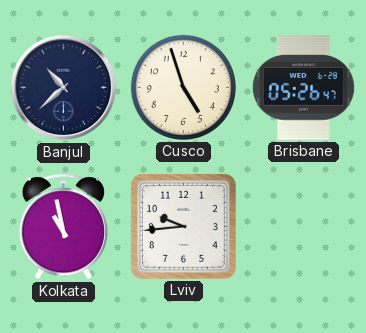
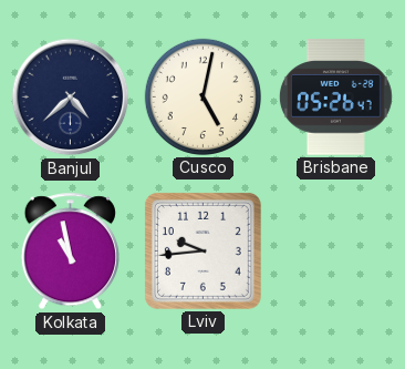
Banjul: 10:38 -> 4:38
Cusco: 4:57 -> 5:02
